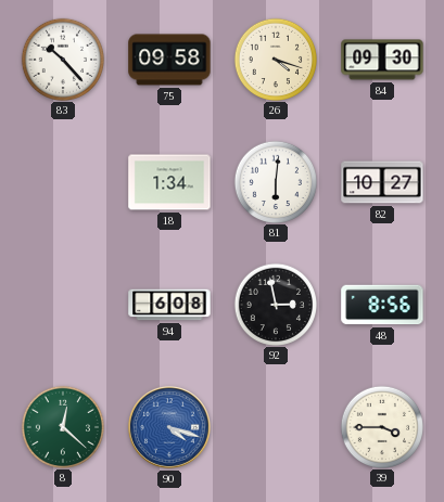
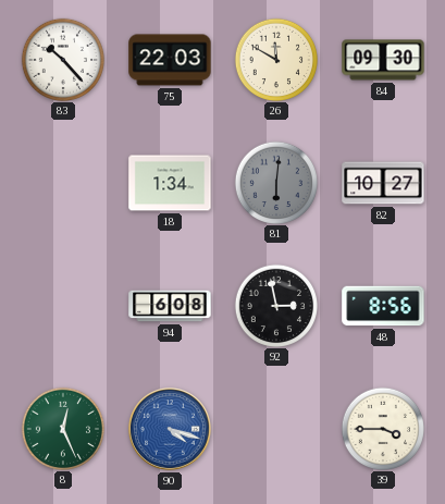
75: 09:58 -> 22:03
26: 4:18 -> 11:50
81 dial: white -> grey
8: 12:22 -> 12:26
